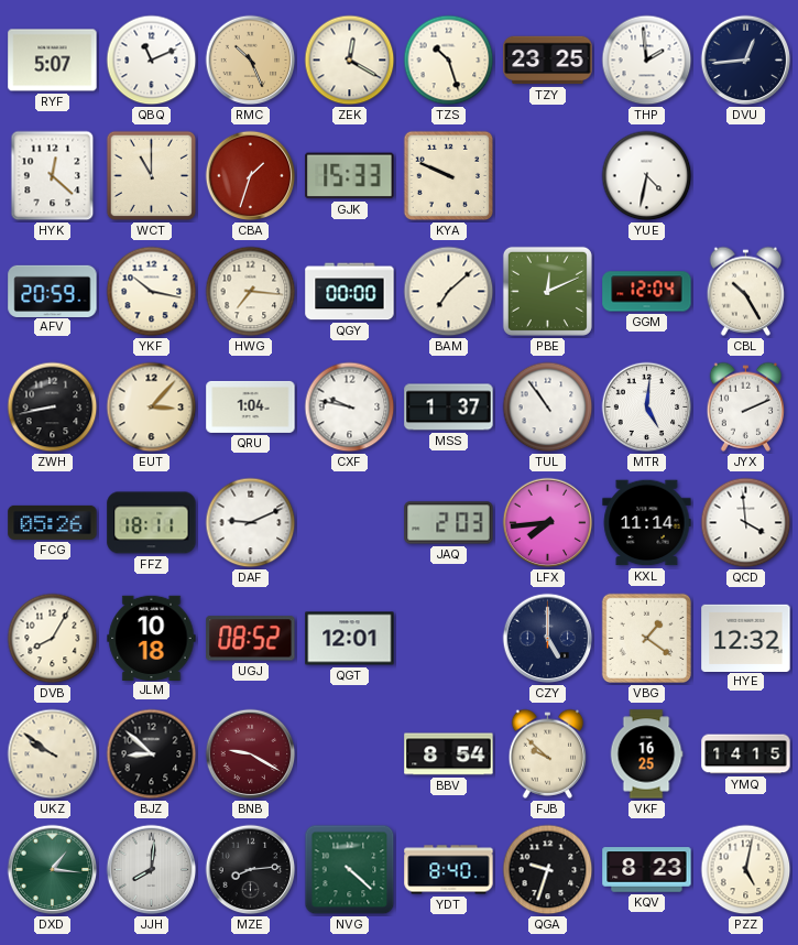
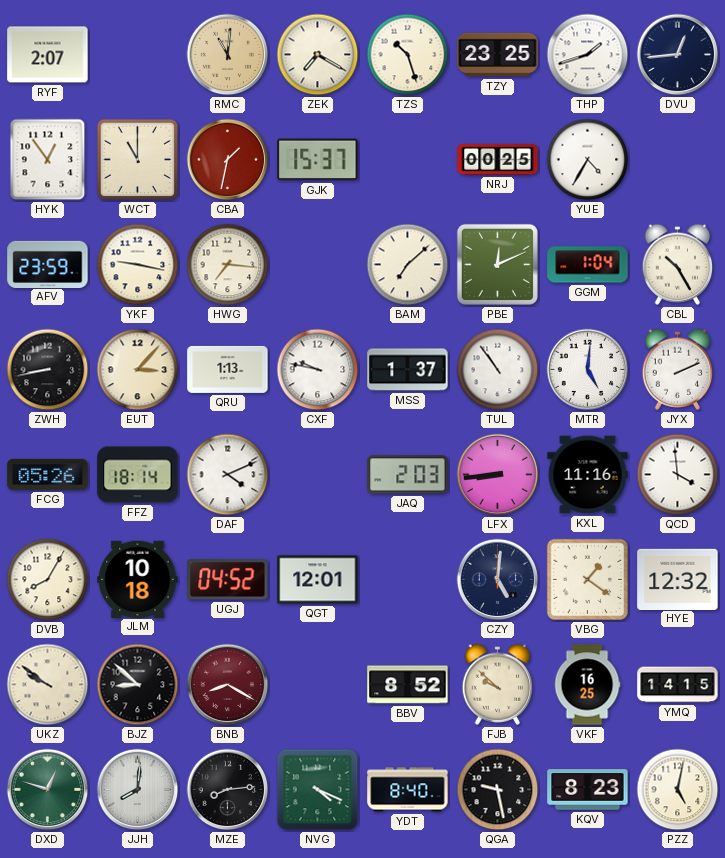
RYF: 5:07 -> 2:07
QBQ: 11:11 -> none
RMC: 10:26 -> 11:01
ZEK: 12:20 -> 7:20
THP: 1:59 -> 1:42
HYK: 12:22 -> 12:54
CBA: 1:33 -> 1:32
GJK: 15:33 -> 15:37
KYA: 9:49 -> none
NRJ: none -> 00:25
YUE: 4:32 -> 4:35
AFV: 20:59 -> 23:59
YKF: 10:17 -> 9:17
QGY: 00:00 -> none
GGM: 12:04 -> 1:04
QRU: 1:04 -> 1:13
FFZ: 18:11 -> 18:14
DAF: 9:11 -> 4:11
LFX: 7:44 -> 8:44
KXL: 11:14 -> 11:16
UGJ: 08:52 -> 04:52
CZY: 5:00 -> 5:01
BNB: 9:20 -> 8:20
BBV: 8:54 -> 8:52
DXD: 1:16 -> 12:48
NVG: 4:22 -> 4:19
QGA: 9:33 -> 9:28
